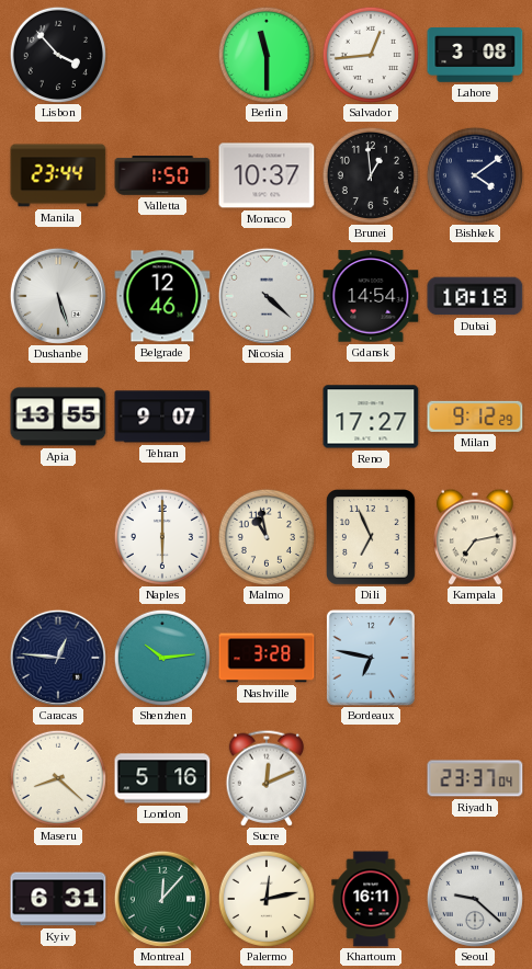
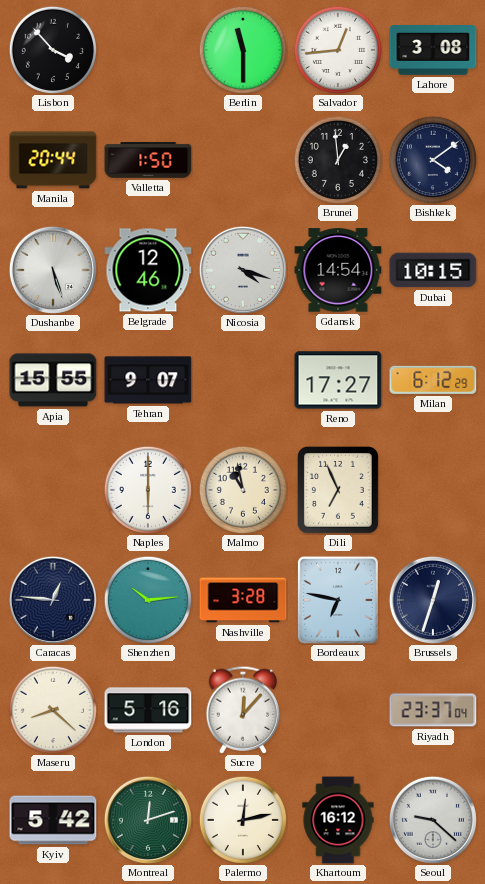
Manila: 23:44 -> 20:44
Monaco: 10:37 -> none
Nicosia: 4:22 -> 4:18
Dubai: 10:18 -> 10:15
Apia: 13:55 -> 15:55
Milan: 9:12 -> 6:12
Kampala: 7:13 -> none
Brussels: none -> 12:33
Sucre: 12:11 -> 12:07
Kyiv: 6:31 -> 5:42
Montreal: 12:07 -> 12:12
Khartoum: 16:11 -> 16:12
